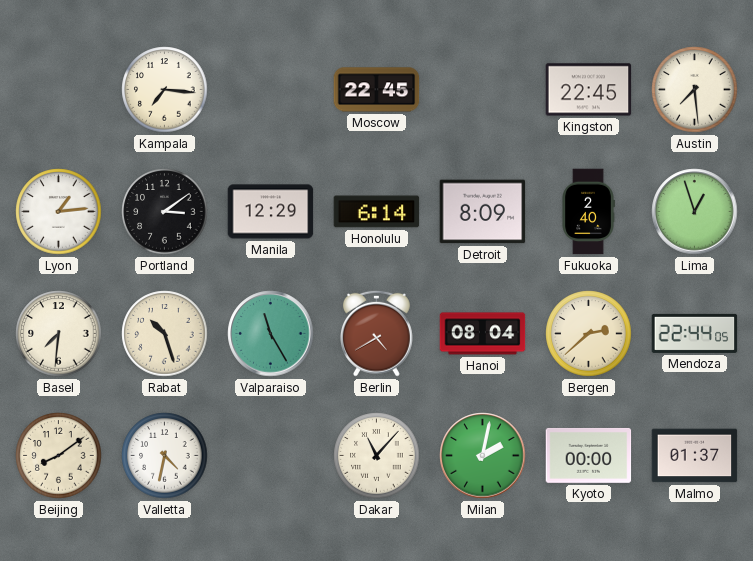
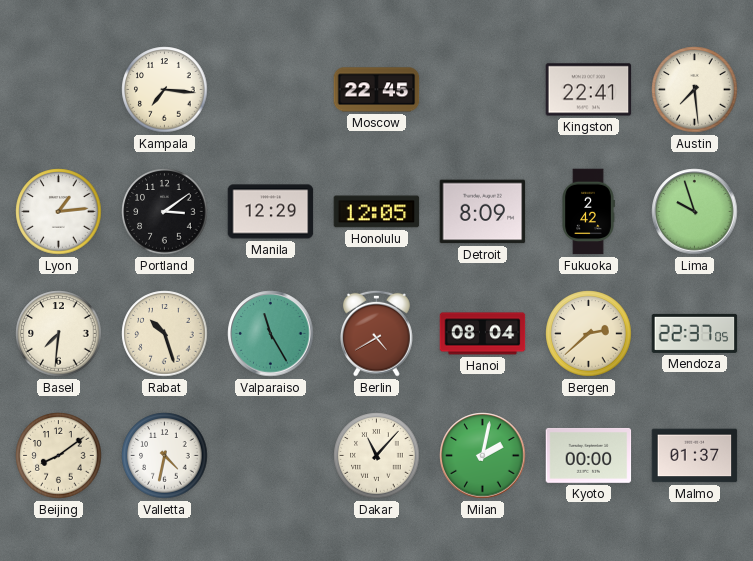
Kingston: 22:45 -> 22:41
Honolulu: 6:14 -> 12:05
Fukuoka: 2:40 -> 2:42
Lima: 12:57 -> 9:57
Mendoza: 22:44 -> 22:37
